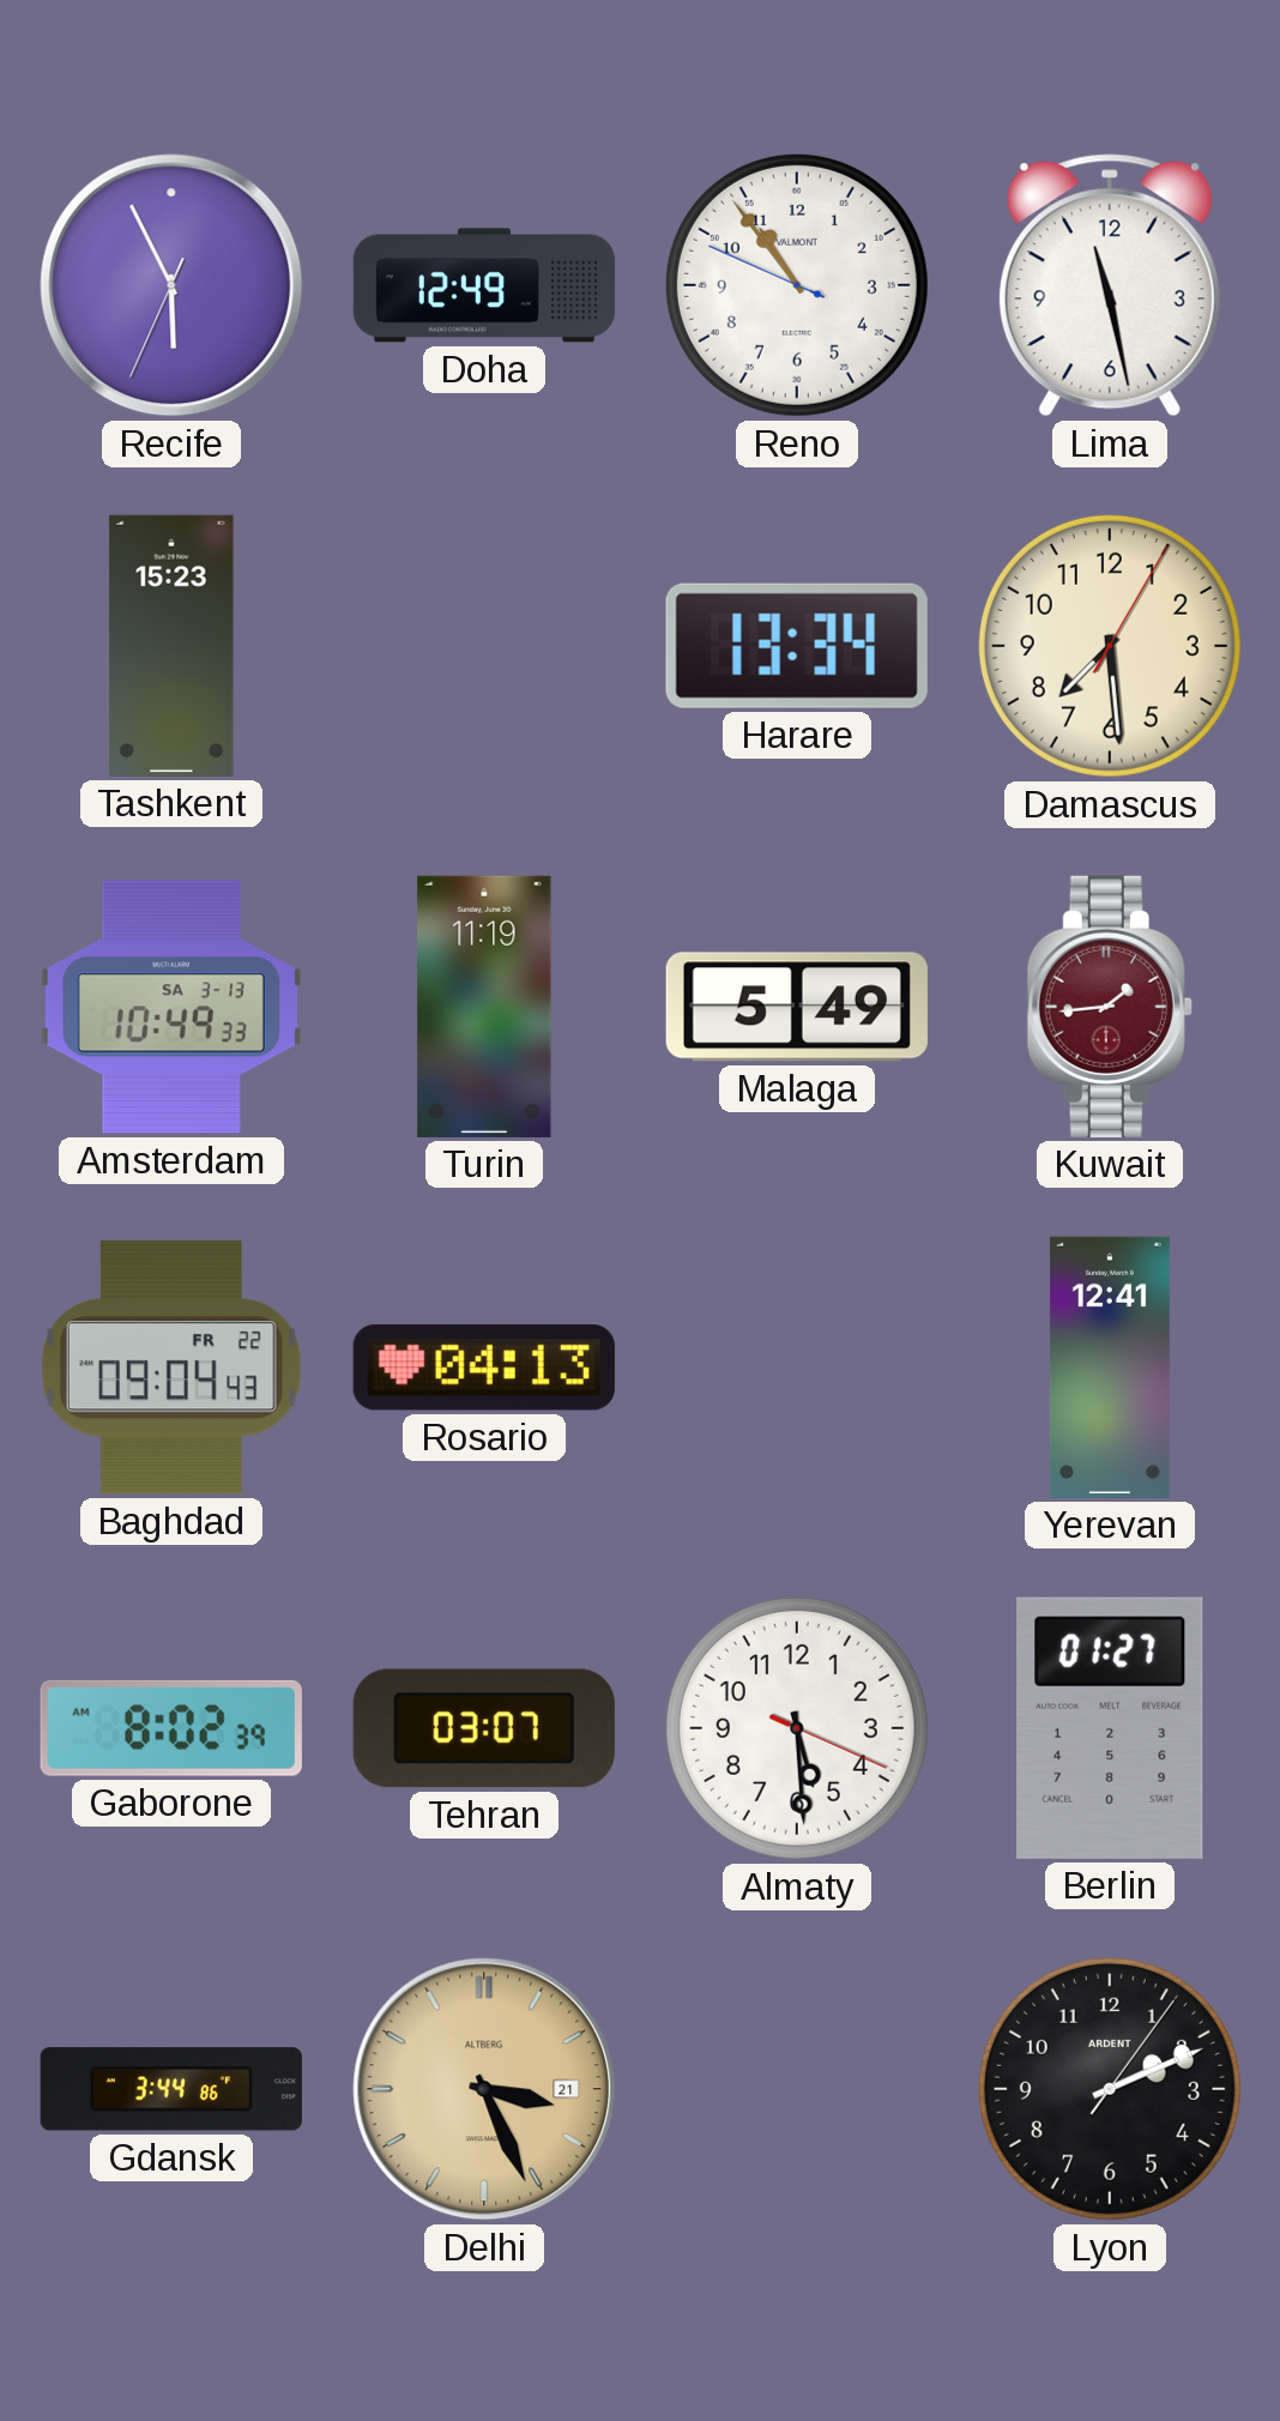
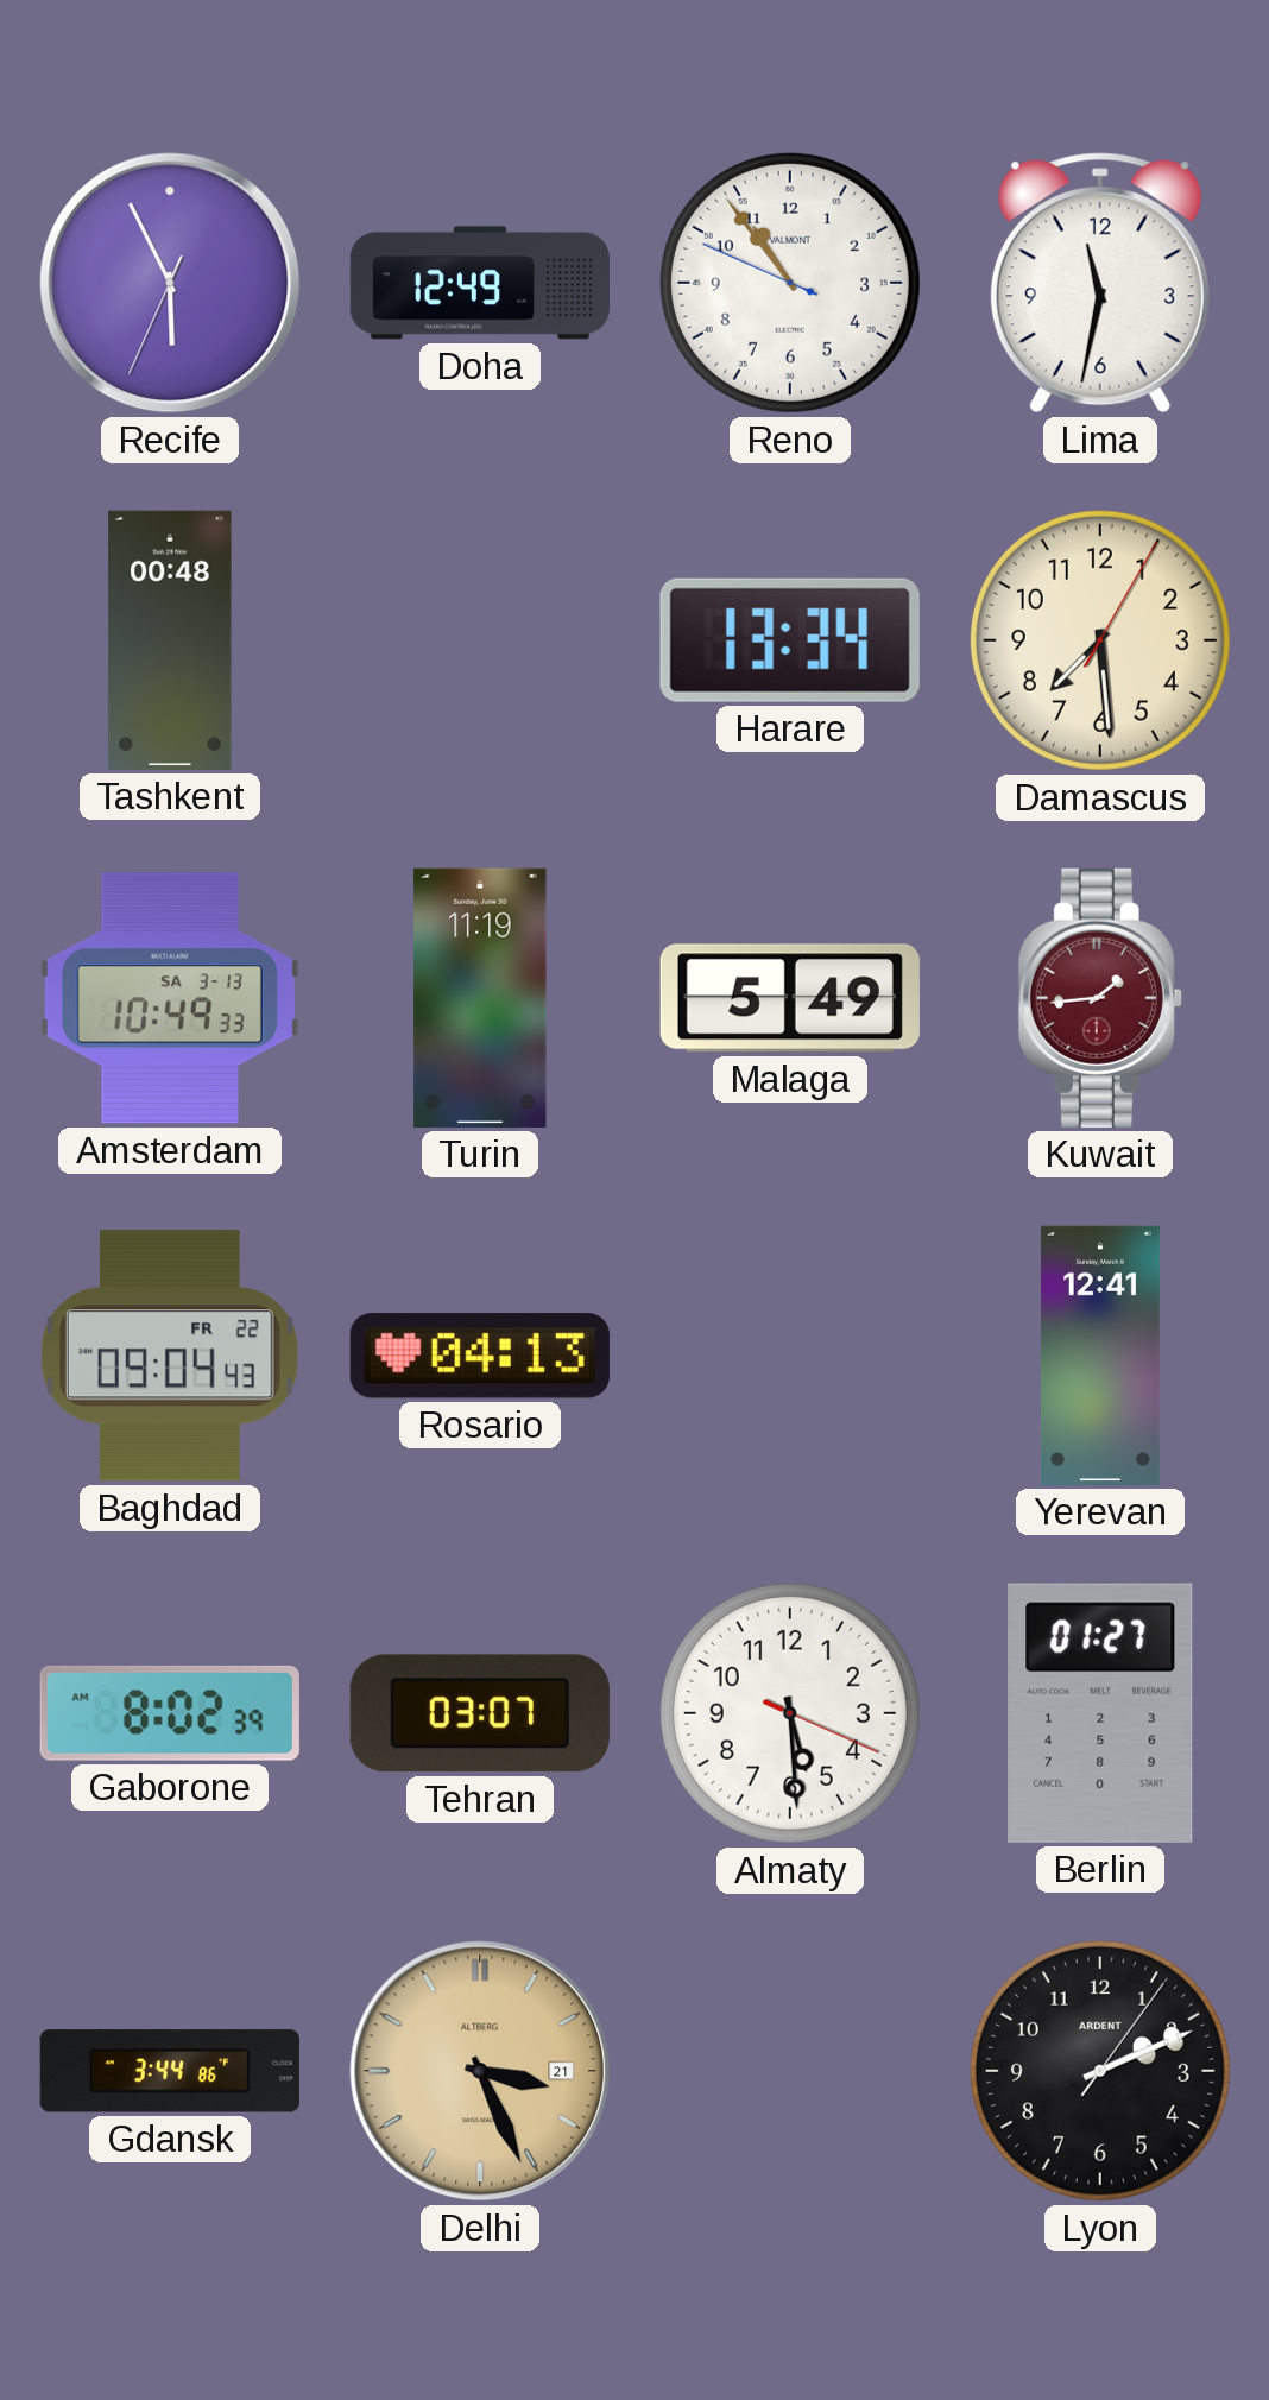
Lima: 11:28 -> 11:32
Tashkent: 15:23 -> 00:48
